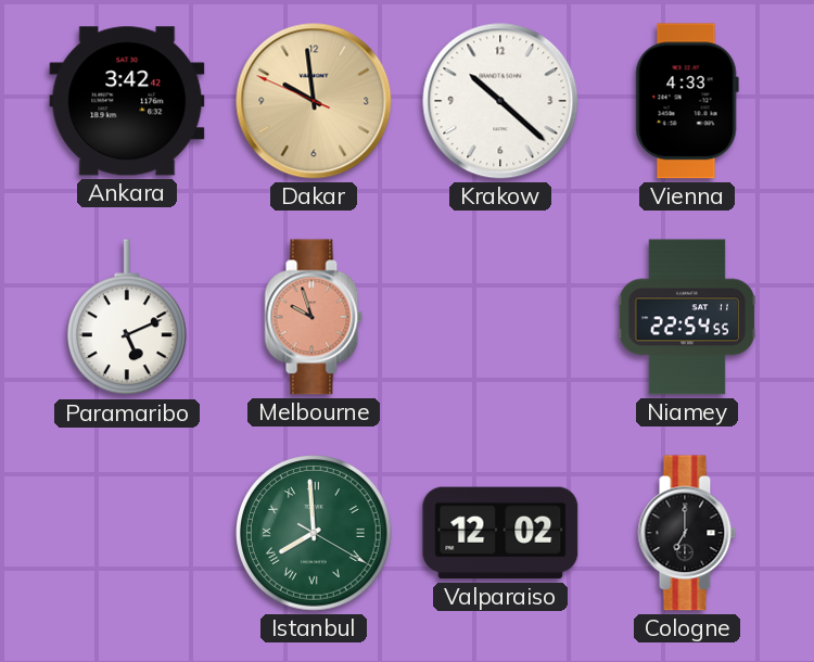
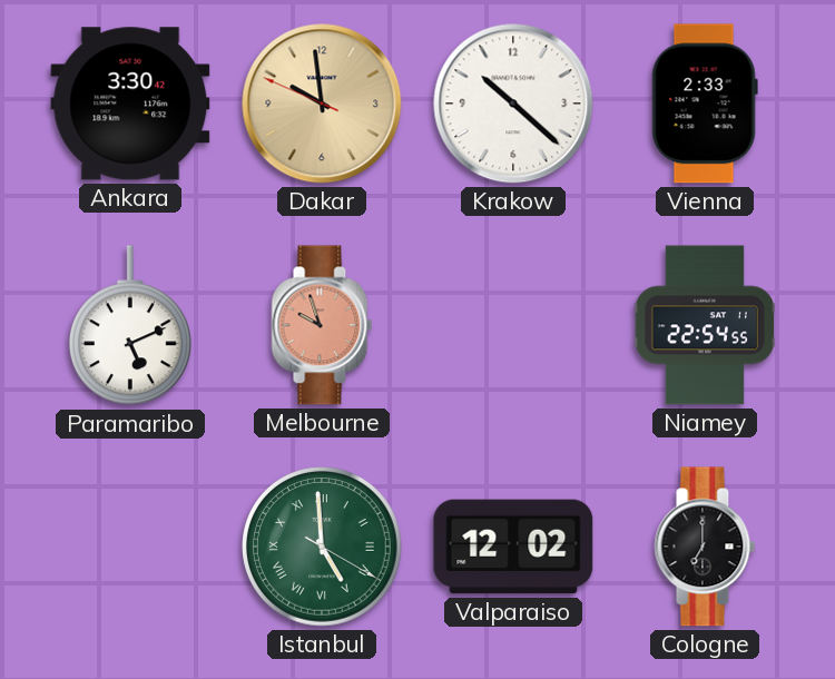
Ankara: 3:42 -> 3:30
Vienna: 4:33 -> 2:33
Istanbul: 7:59 -> 4:59
